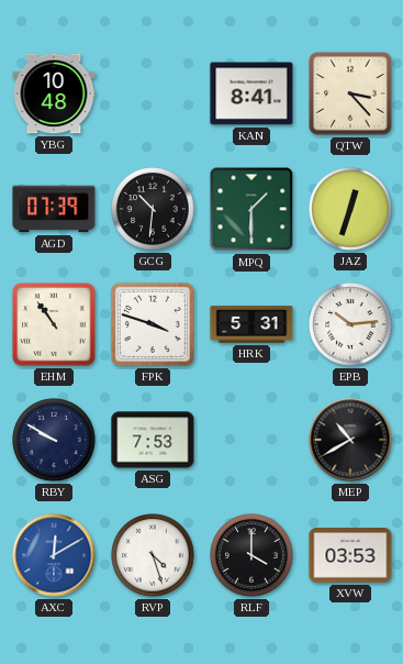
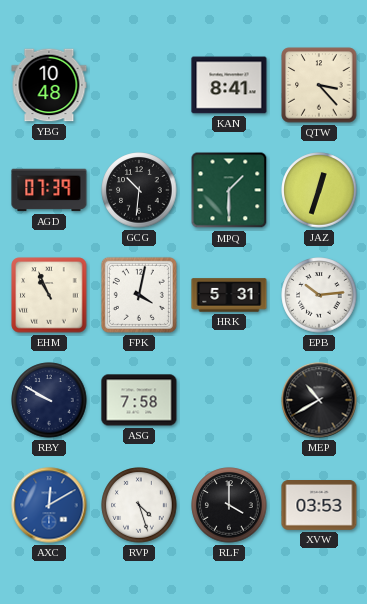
EHM: 10:54 -> 10:56
FPK: 3:48 -> 4:02
ASG: 7:53 -> 7:58
